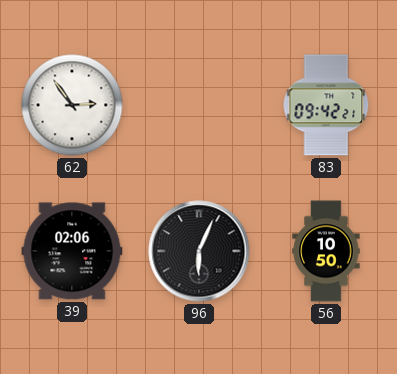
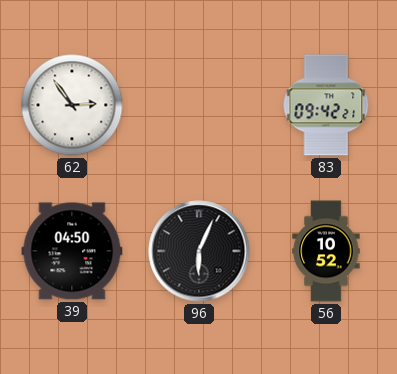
39: 02:06 -> 04:50
56: 10:50 -> 10:52
